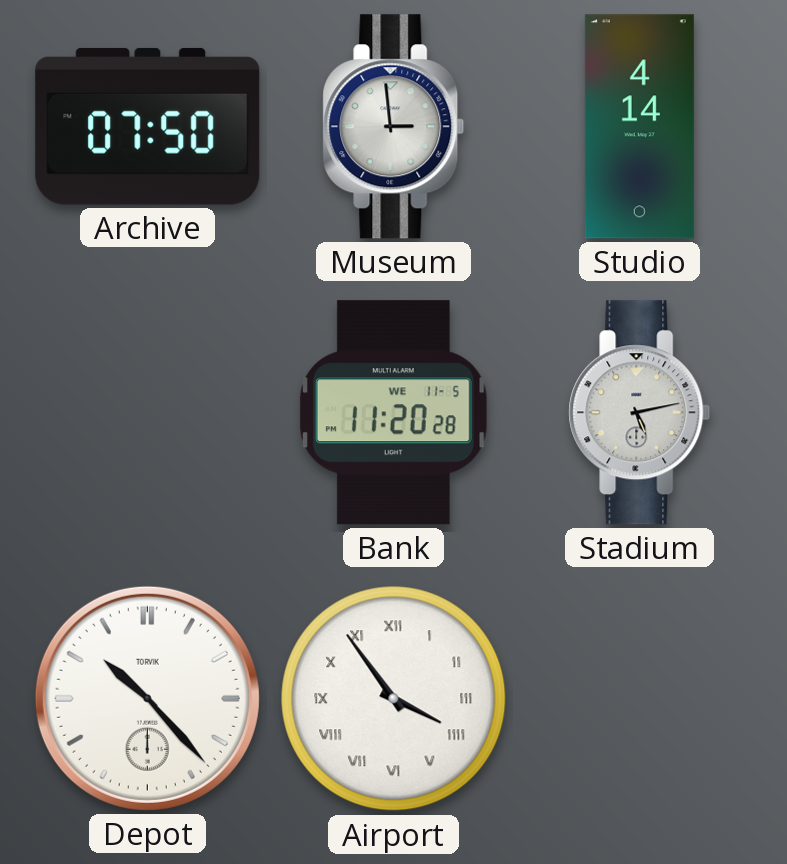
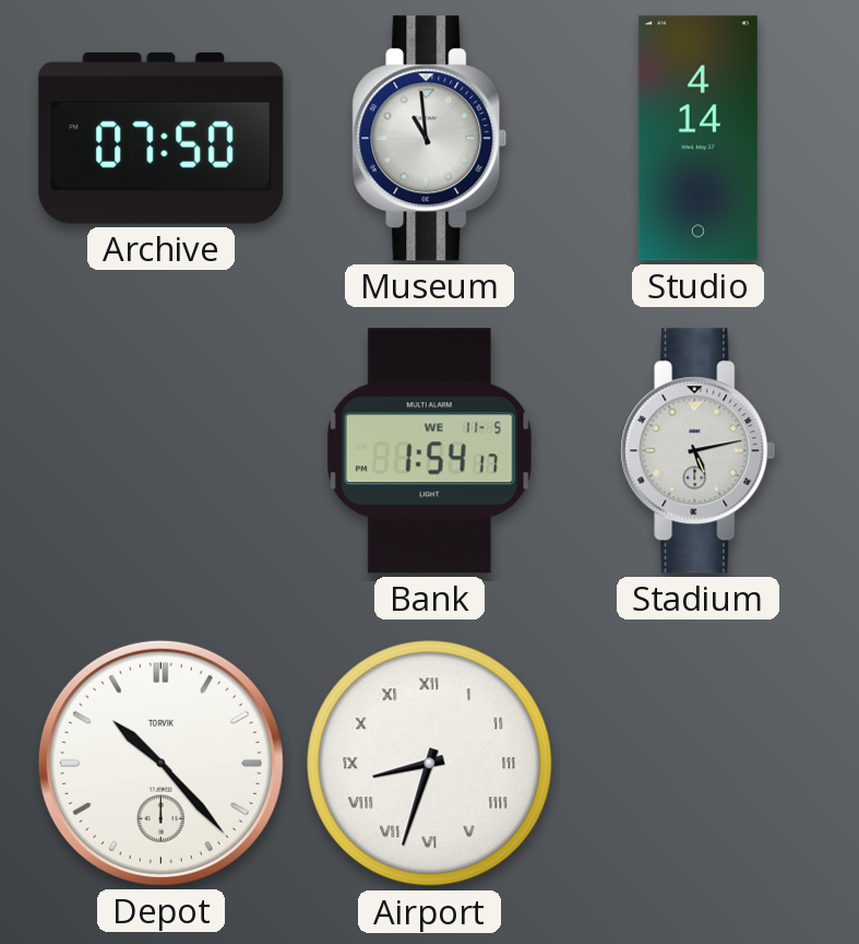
Museum: 2:59 -> 10:59
Bank: 11:20 -> 1:54
Airport: 3:54 -> 8:33
